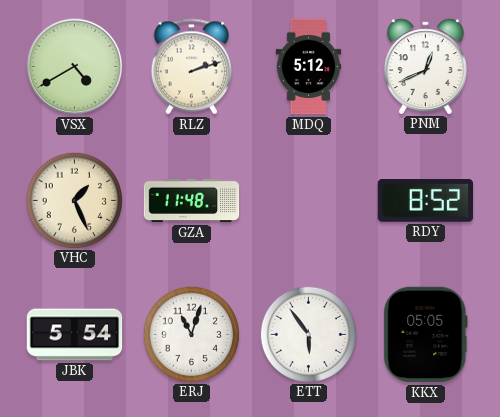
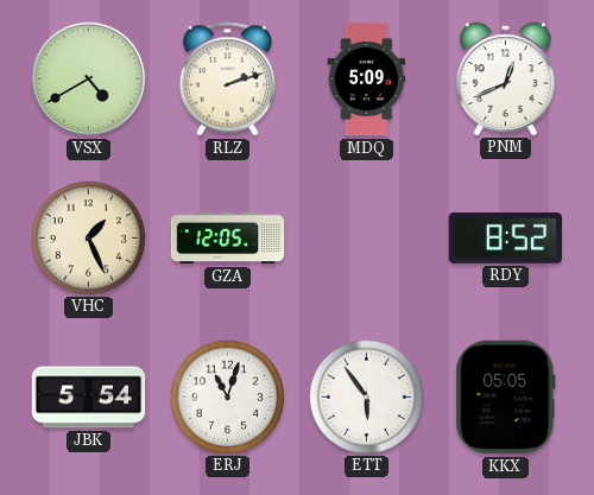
MDQ: 5:12 -> 5:09
GZA: 11:48 -> 12:05
